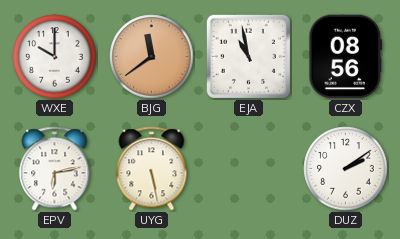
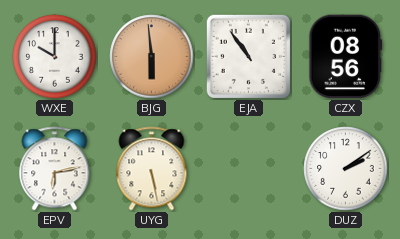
BJG: 11:39 -> 5:59
EJA: 10:58 -> 10:54
